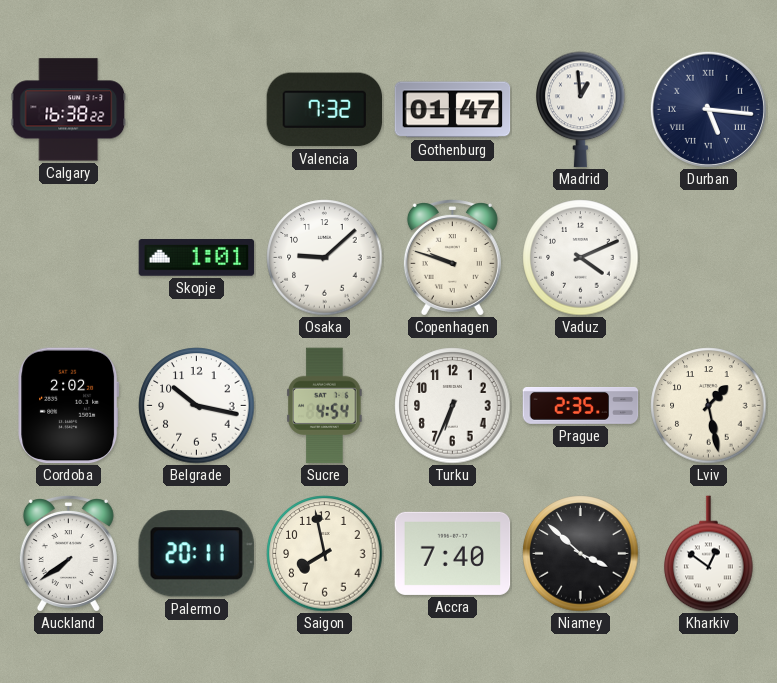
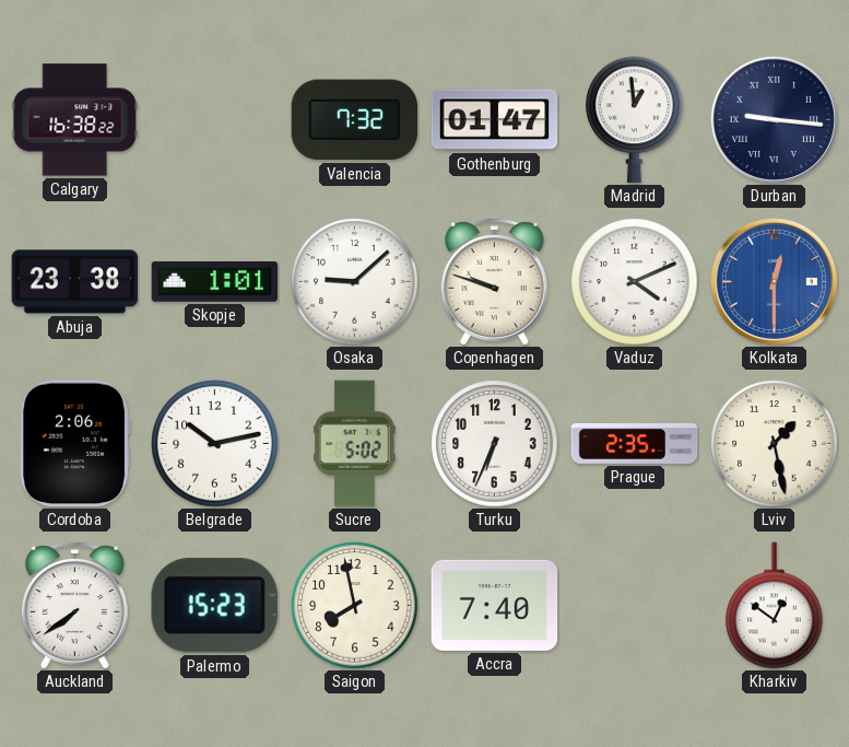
Durban: 5:16 -> 9:16
Abuja: none -> 23:38
Kolkata: none -> 12:30
Cordoba: 2:02 -> 2:06
Belgrade: 10:17 -> 10:13
Sucre: 4:54 -> 5:02
Palermo: 20:11 -> 15:23
Niamey: 3:52 -> none
